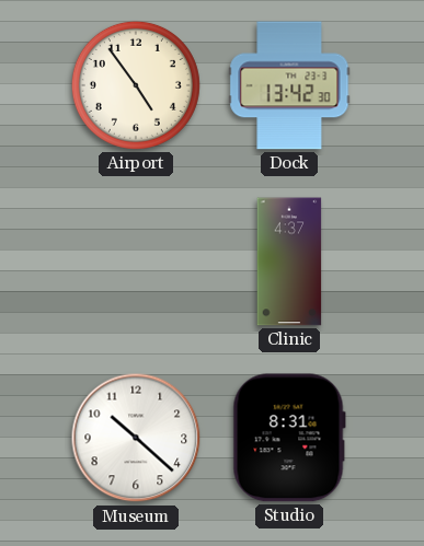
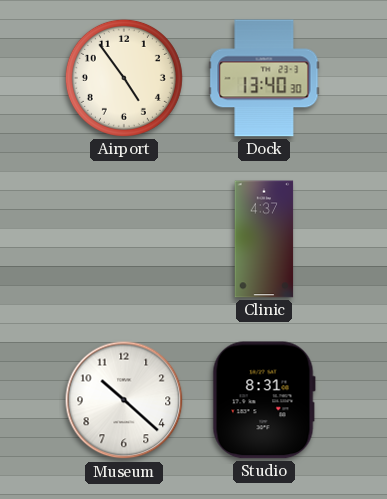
Dock: 13:42 -> 13:40
